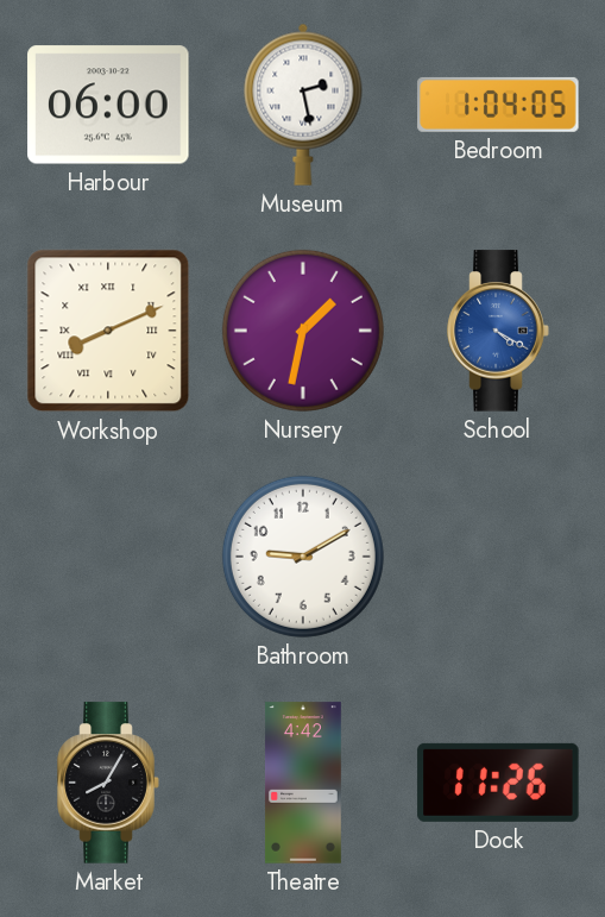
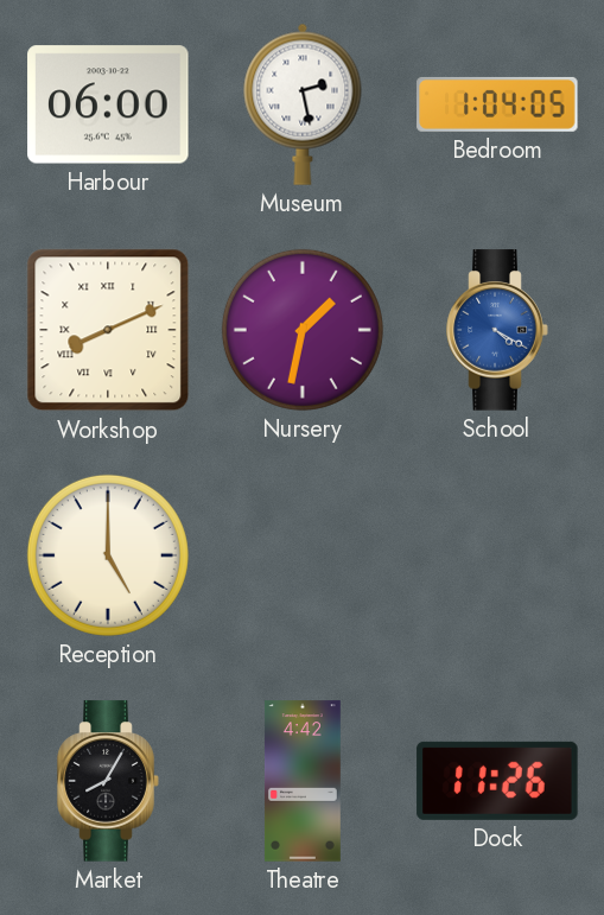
Reception: none -> 5:00
Bathroom: 9:10 -> none
